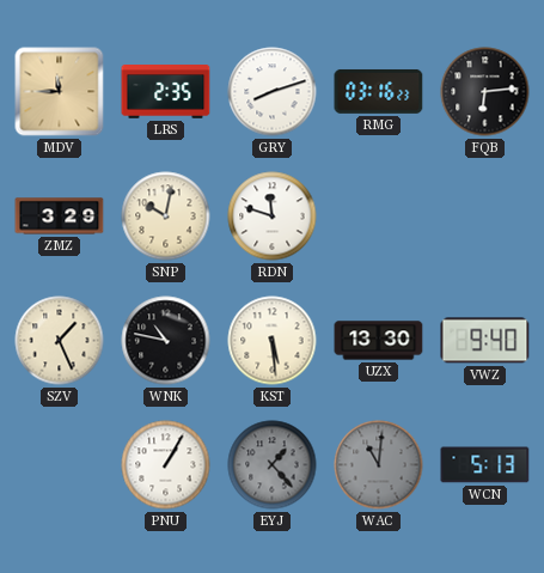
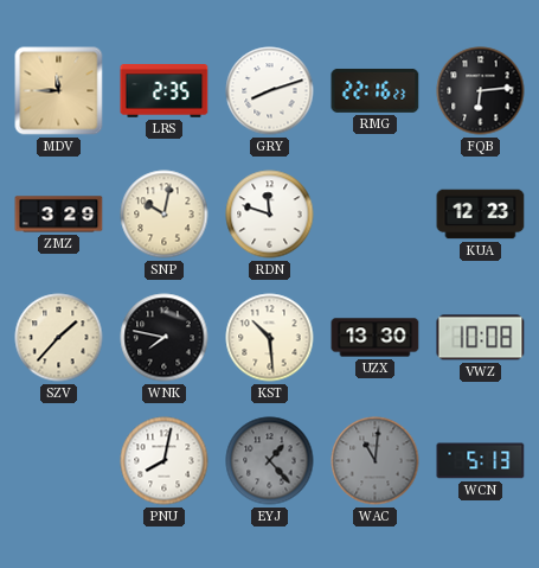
RMG: 03:16 -> 22:16
KUA: none -> 12:23
SZV: 1:26 -> 1:37
WNK: 10:47 -> 7:47
KST: 5:29 -> 10:29
VWZ: 9:40 -> 10:08
PNU: 1:05 -> 8:02
